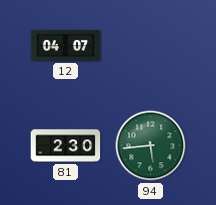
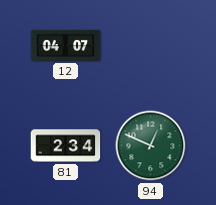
81: 2:30 -> 2:34
94: 5:44 -> 12:49
